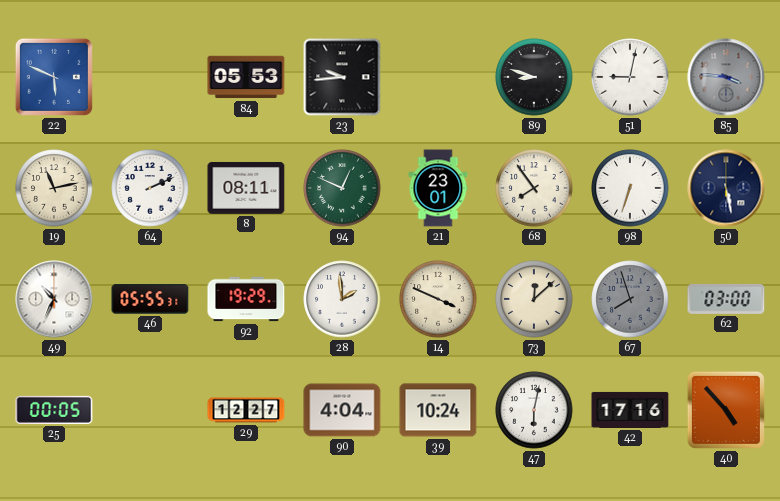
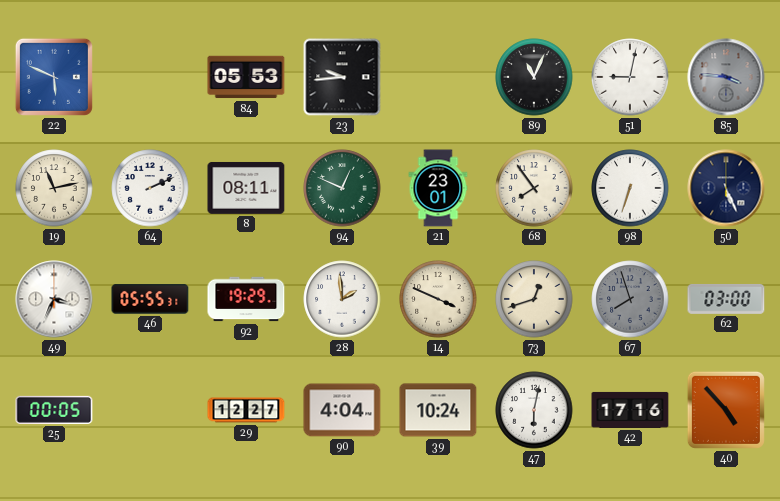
89: 8:48 -> 11:04
50: 5:28 -> 5:26
49: 10:34 -> 3:34
73: 12:08 -> 12:42
